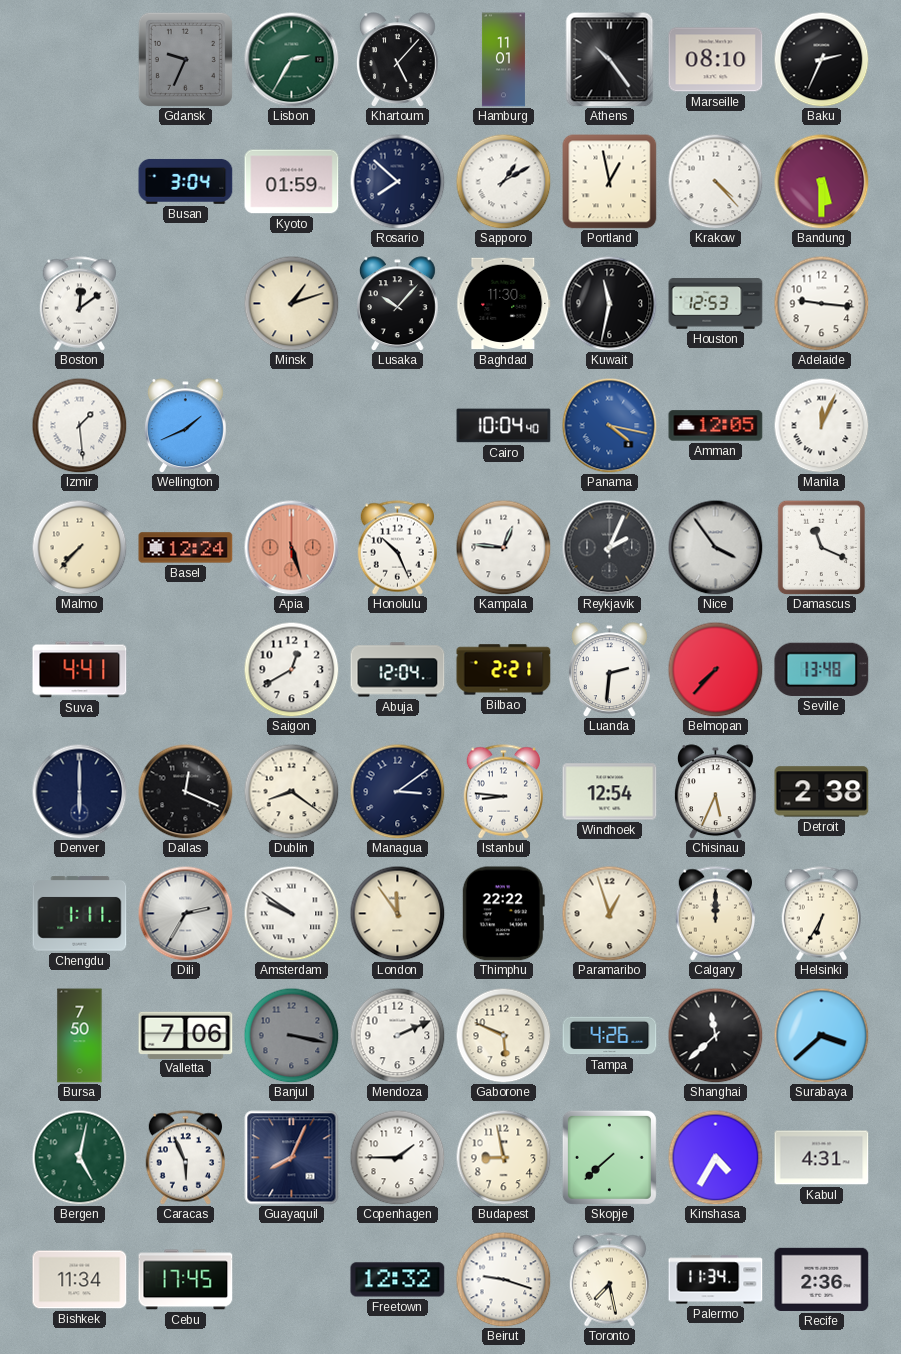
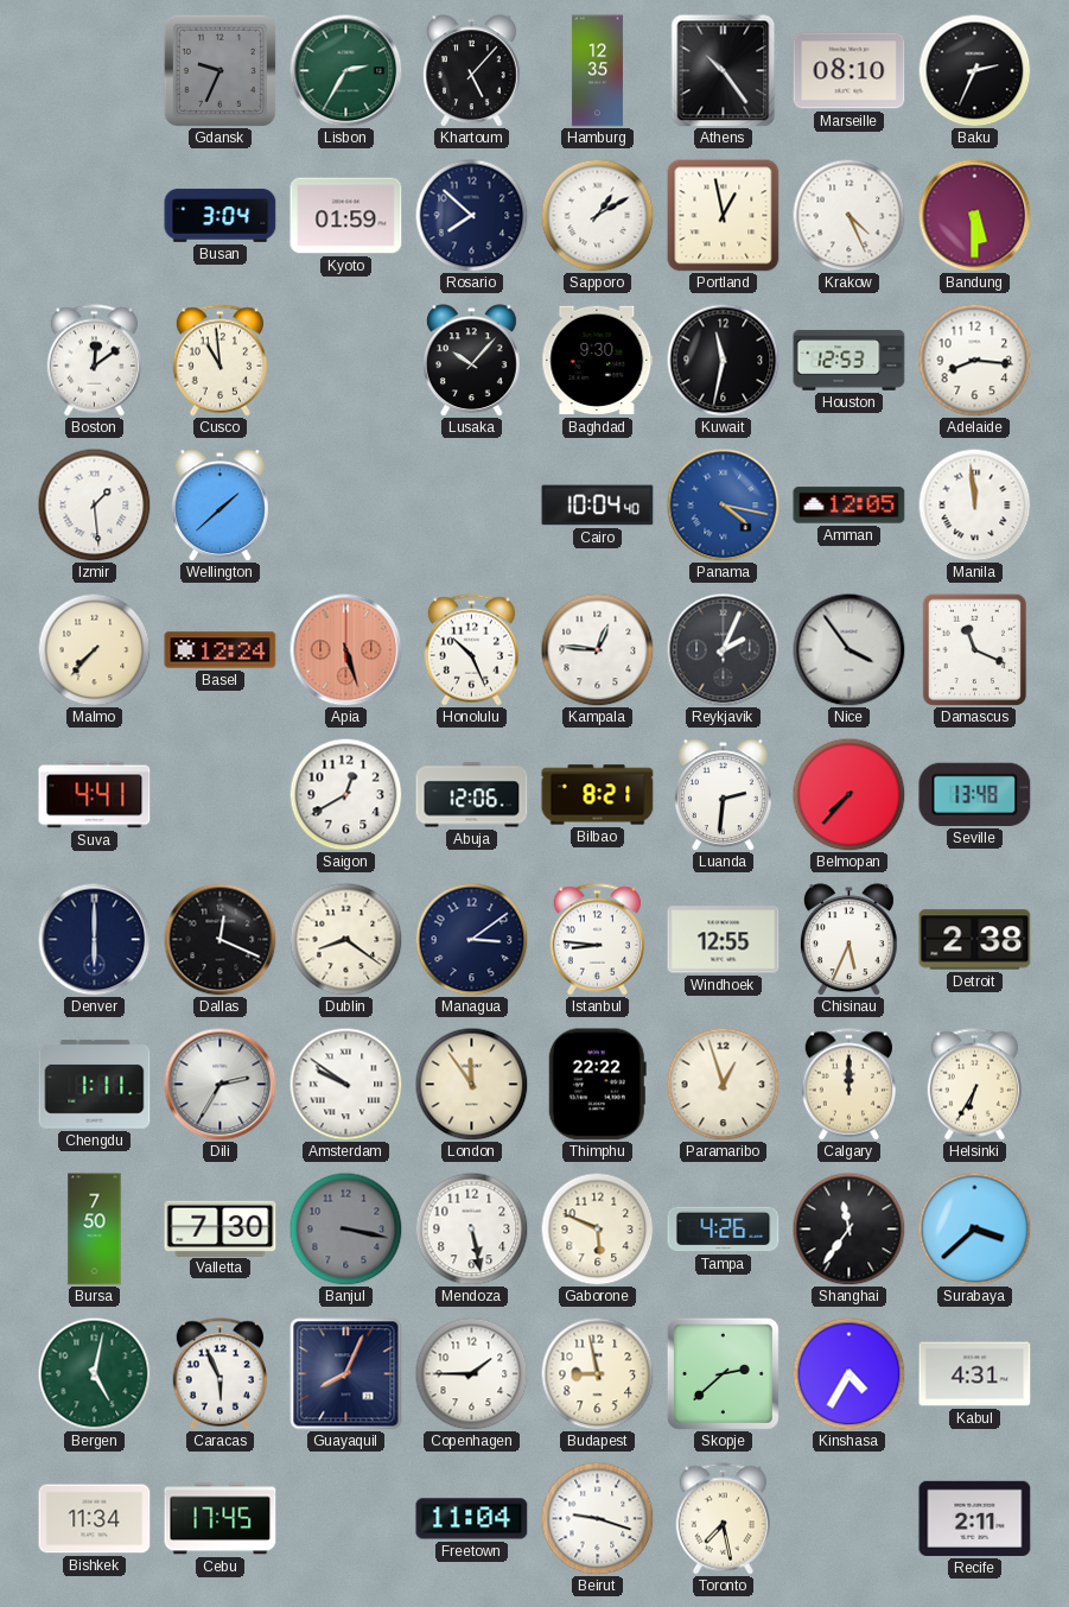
Hamburg: 11:01 -> 12:35
Krakow: 4:23 -> 4:26
Cusco: none -> 10:59
Minsk: 1:12 -> none
Baghdad: 11:30 -> 9:30
Adelaide: 9:16 -> 8:16
Wellington: 1:41 -> 1:38
Manila: 12:04 -> 11:59
Abuja: 12:04 -> 12:06
Bilbao: 2:21 -> 8:21
Windhoek: 12:54 -> 12:55
Valletta: 7:06 -> 7:30
Mendoza: 2:11 -> 5:28
Shanghai: 11:38 -> 11:36
Skopje: 7:38 -> 2:38
Freetown: 12:32 -> 11:04
Palermo: 11:34 -> none
Recife: 2:36 -> 2:11
